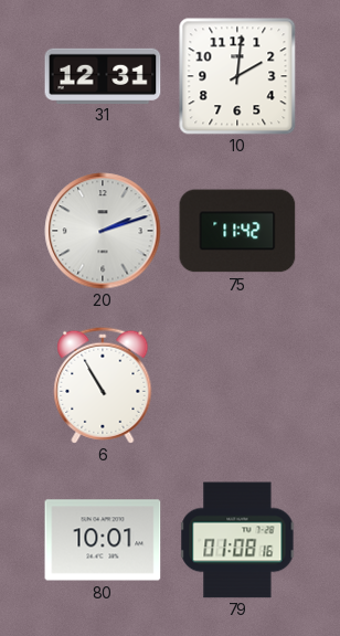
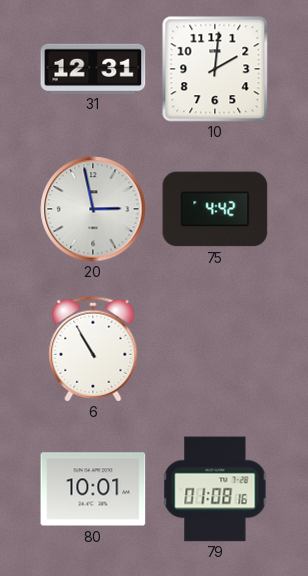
20: 2:12 -> 2:58
75: 11:42 -> 4:42
